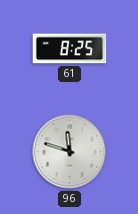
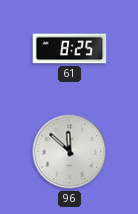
96: 11:48 -> 11:52
